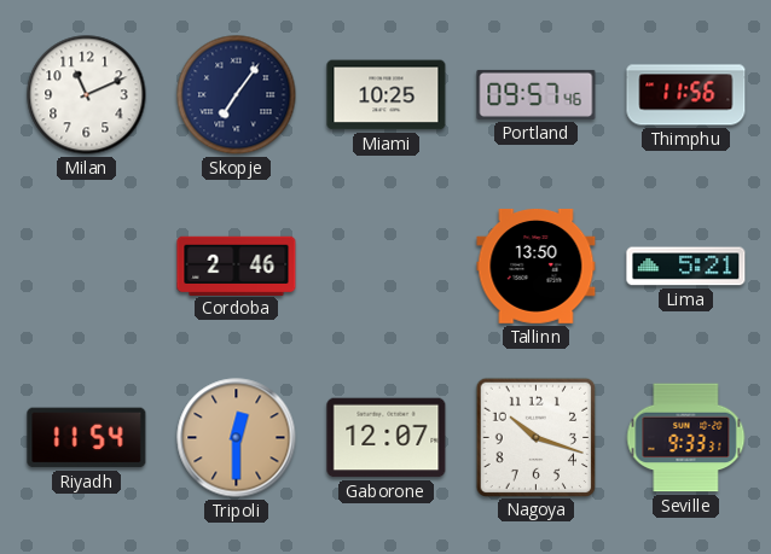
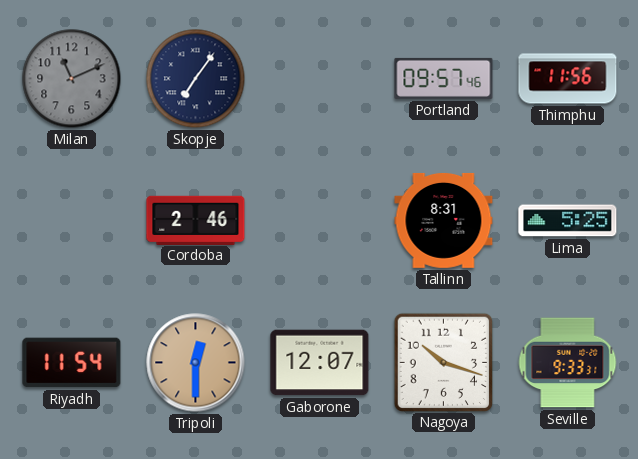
Milan dial: white -> grey
Miami: 10:25 -> none
Tallinn: 13:50 -> 8:31
Lima: 5:21 -> 5:25
